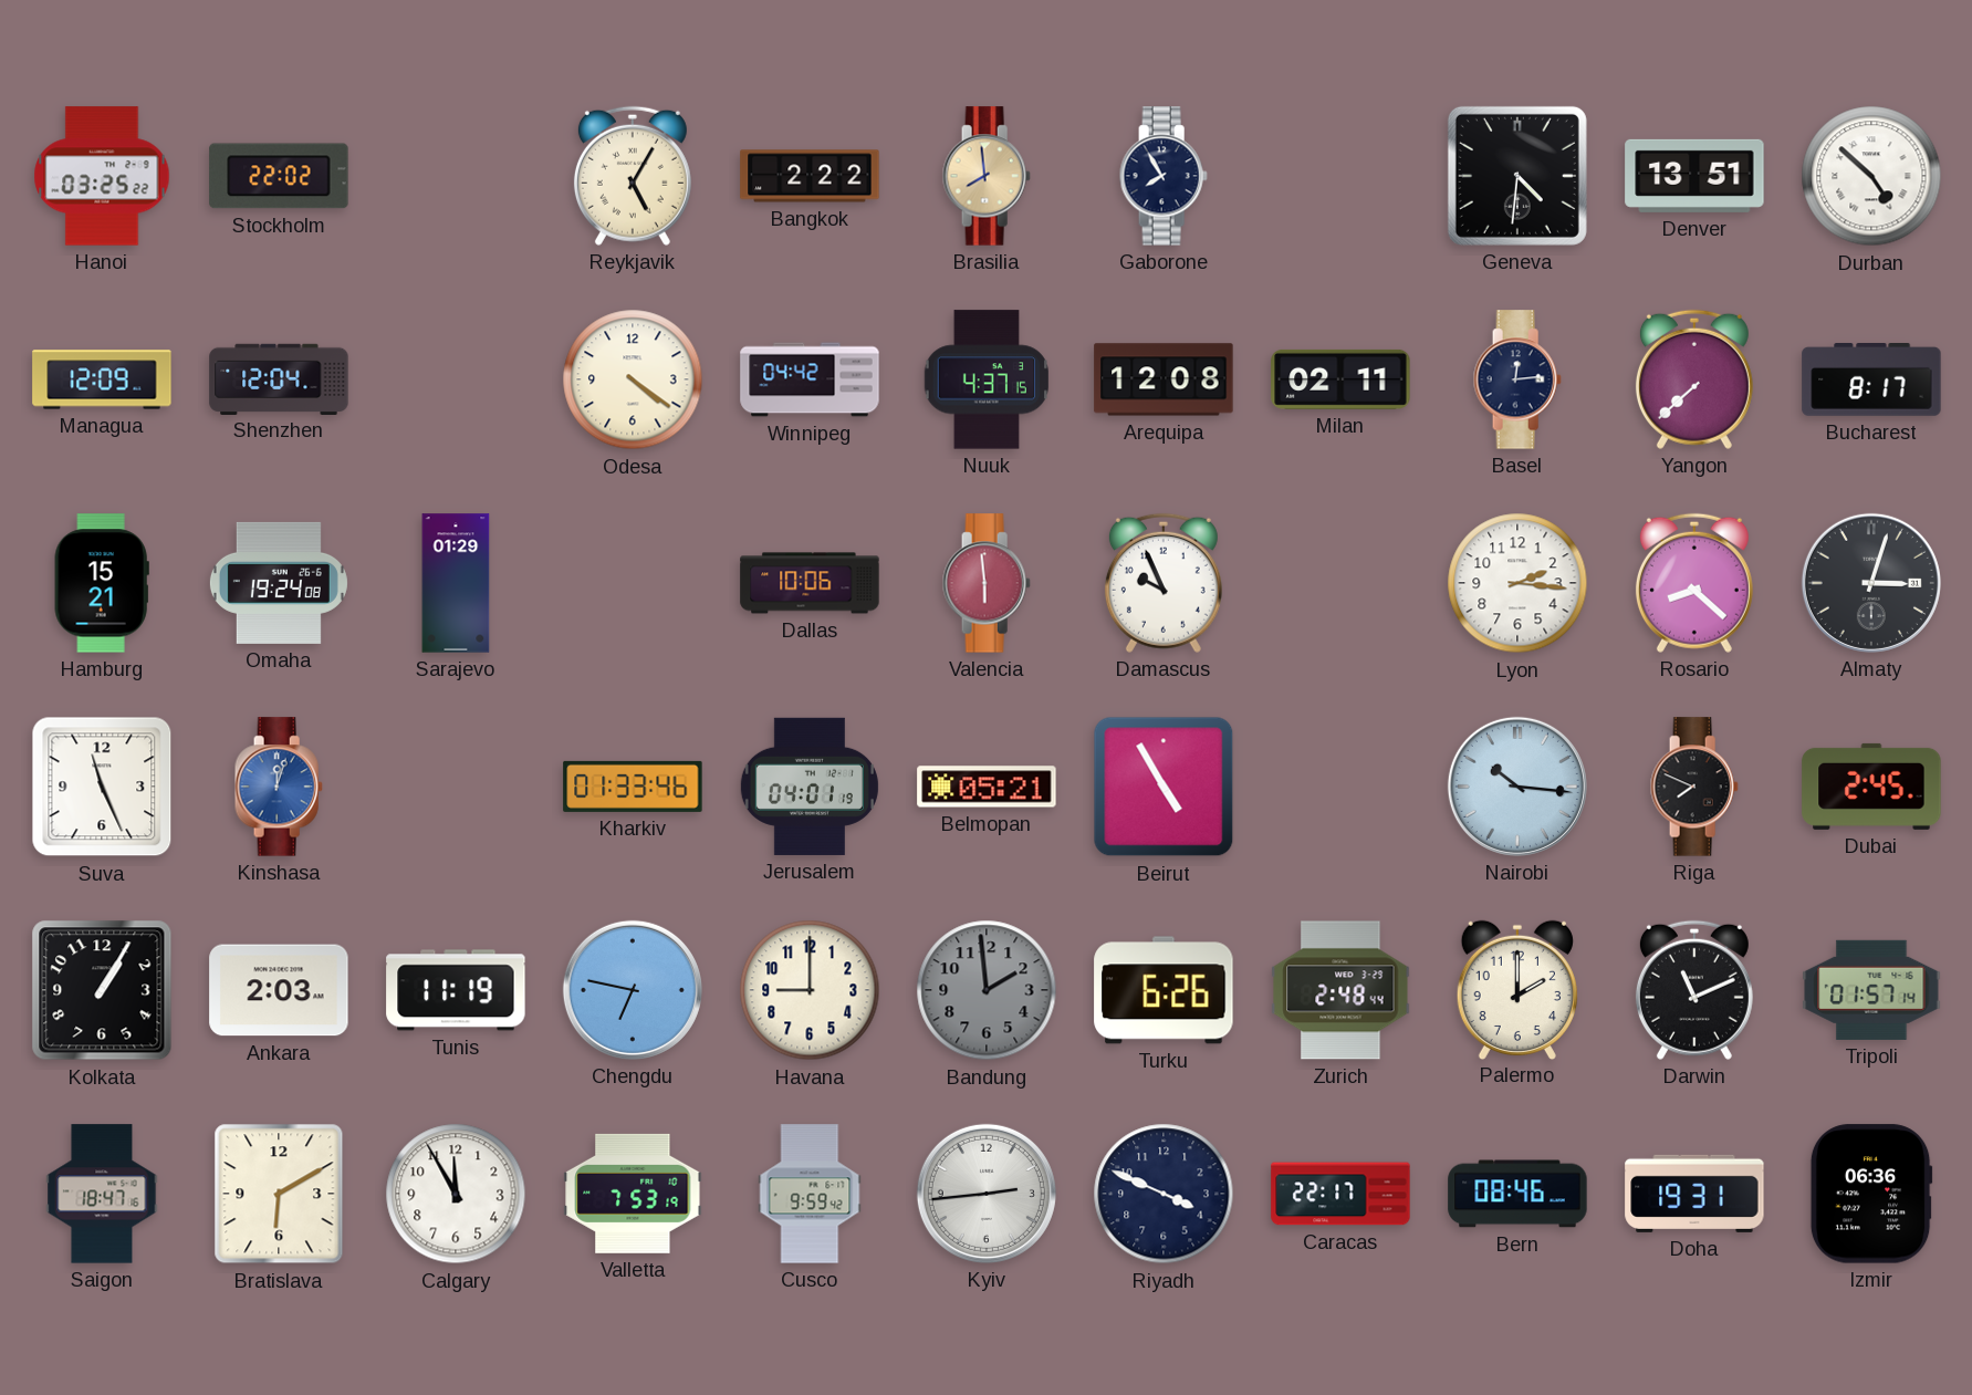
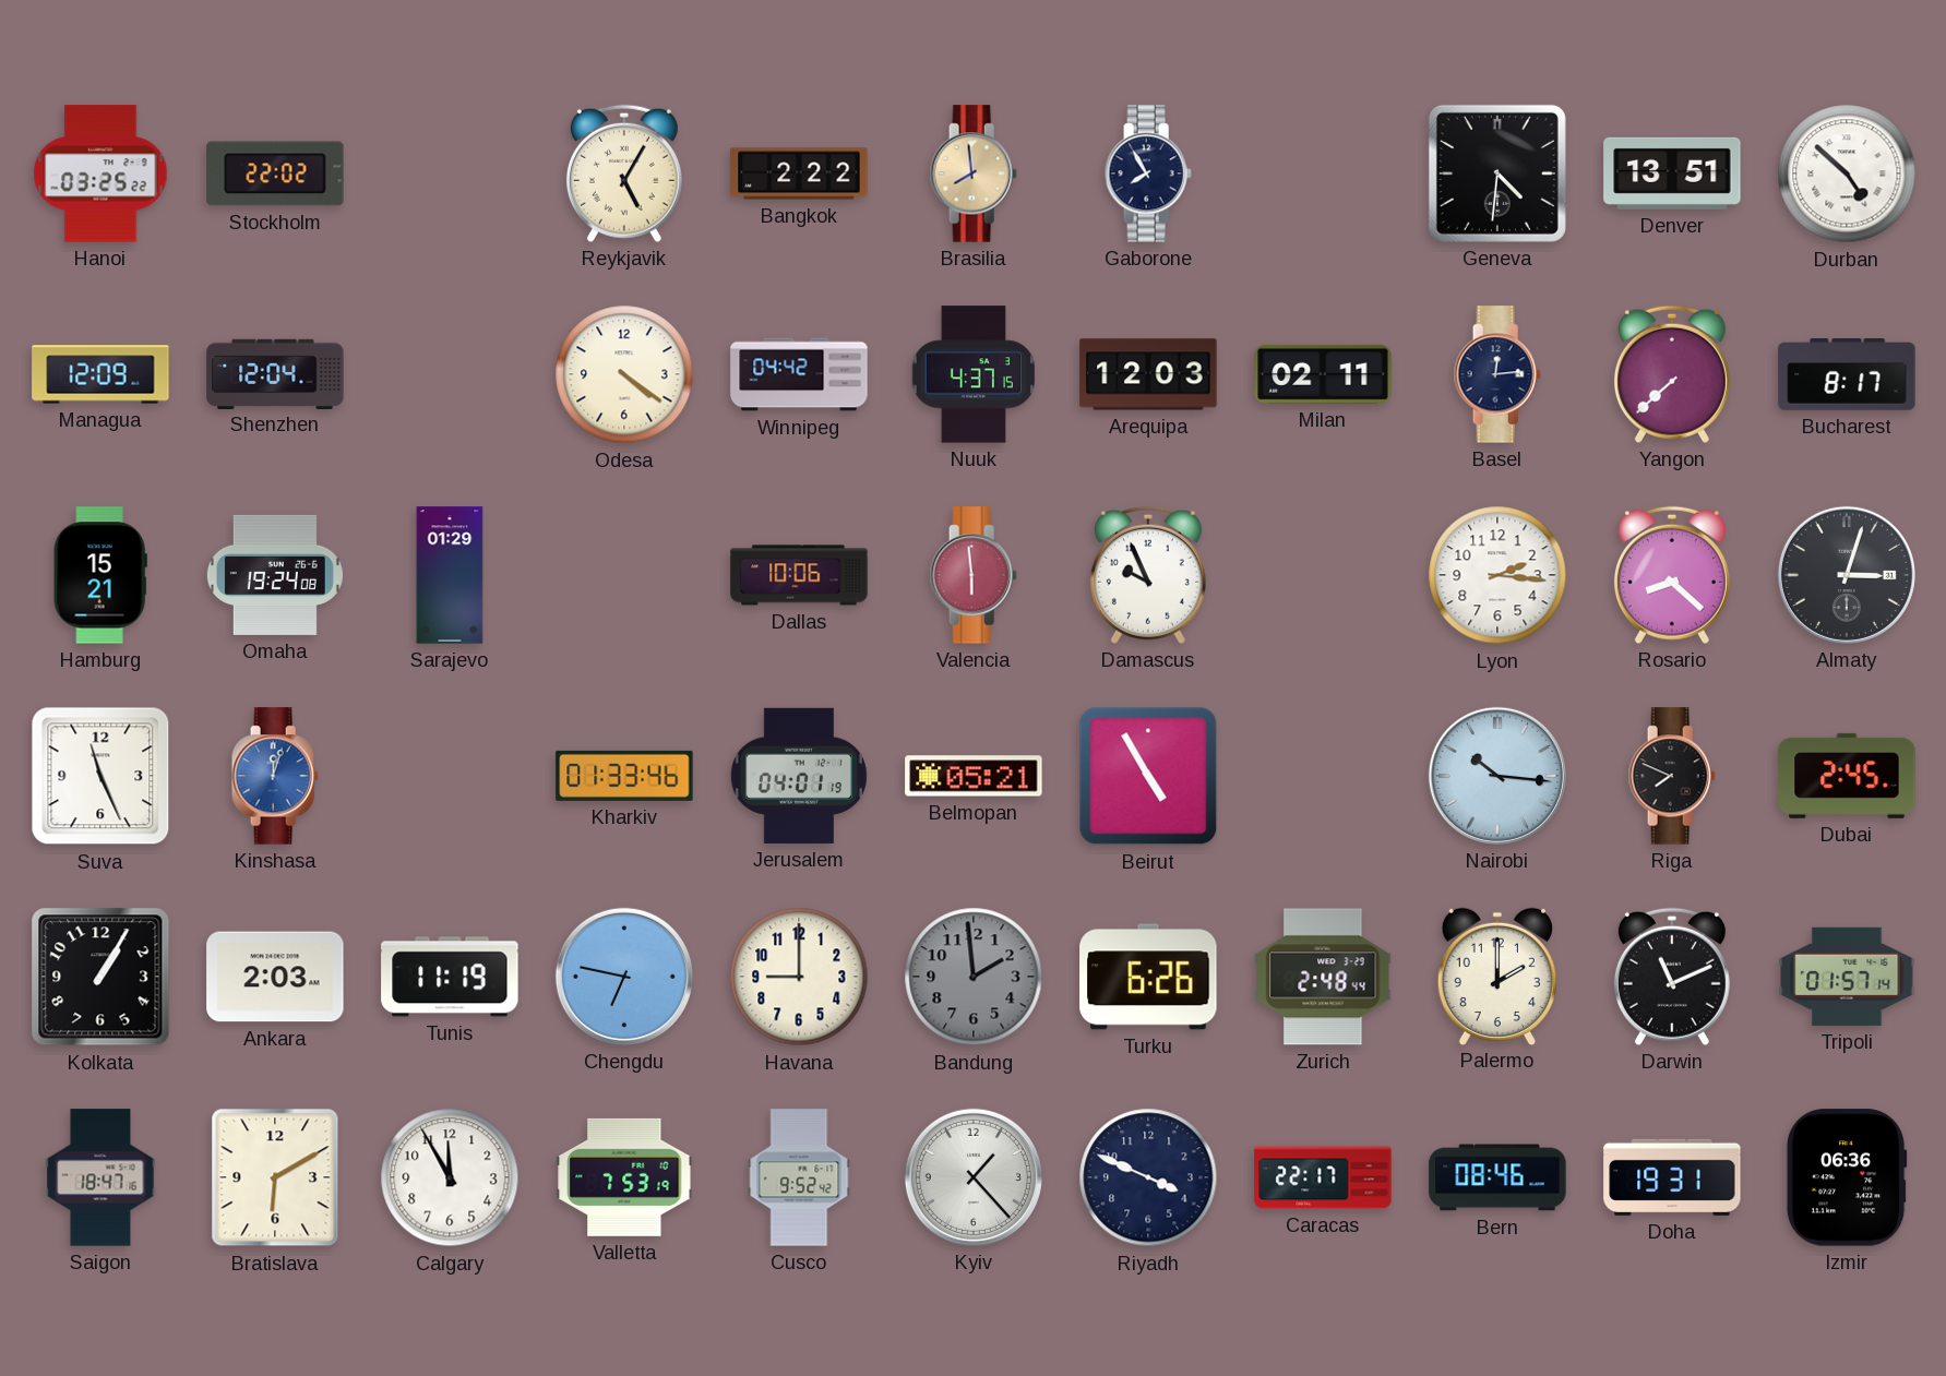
Arequipa: 12:08 -> 12:03
Cusco: 9:59 -> 9:52
Kyiv: 2:44 -> 1:23
